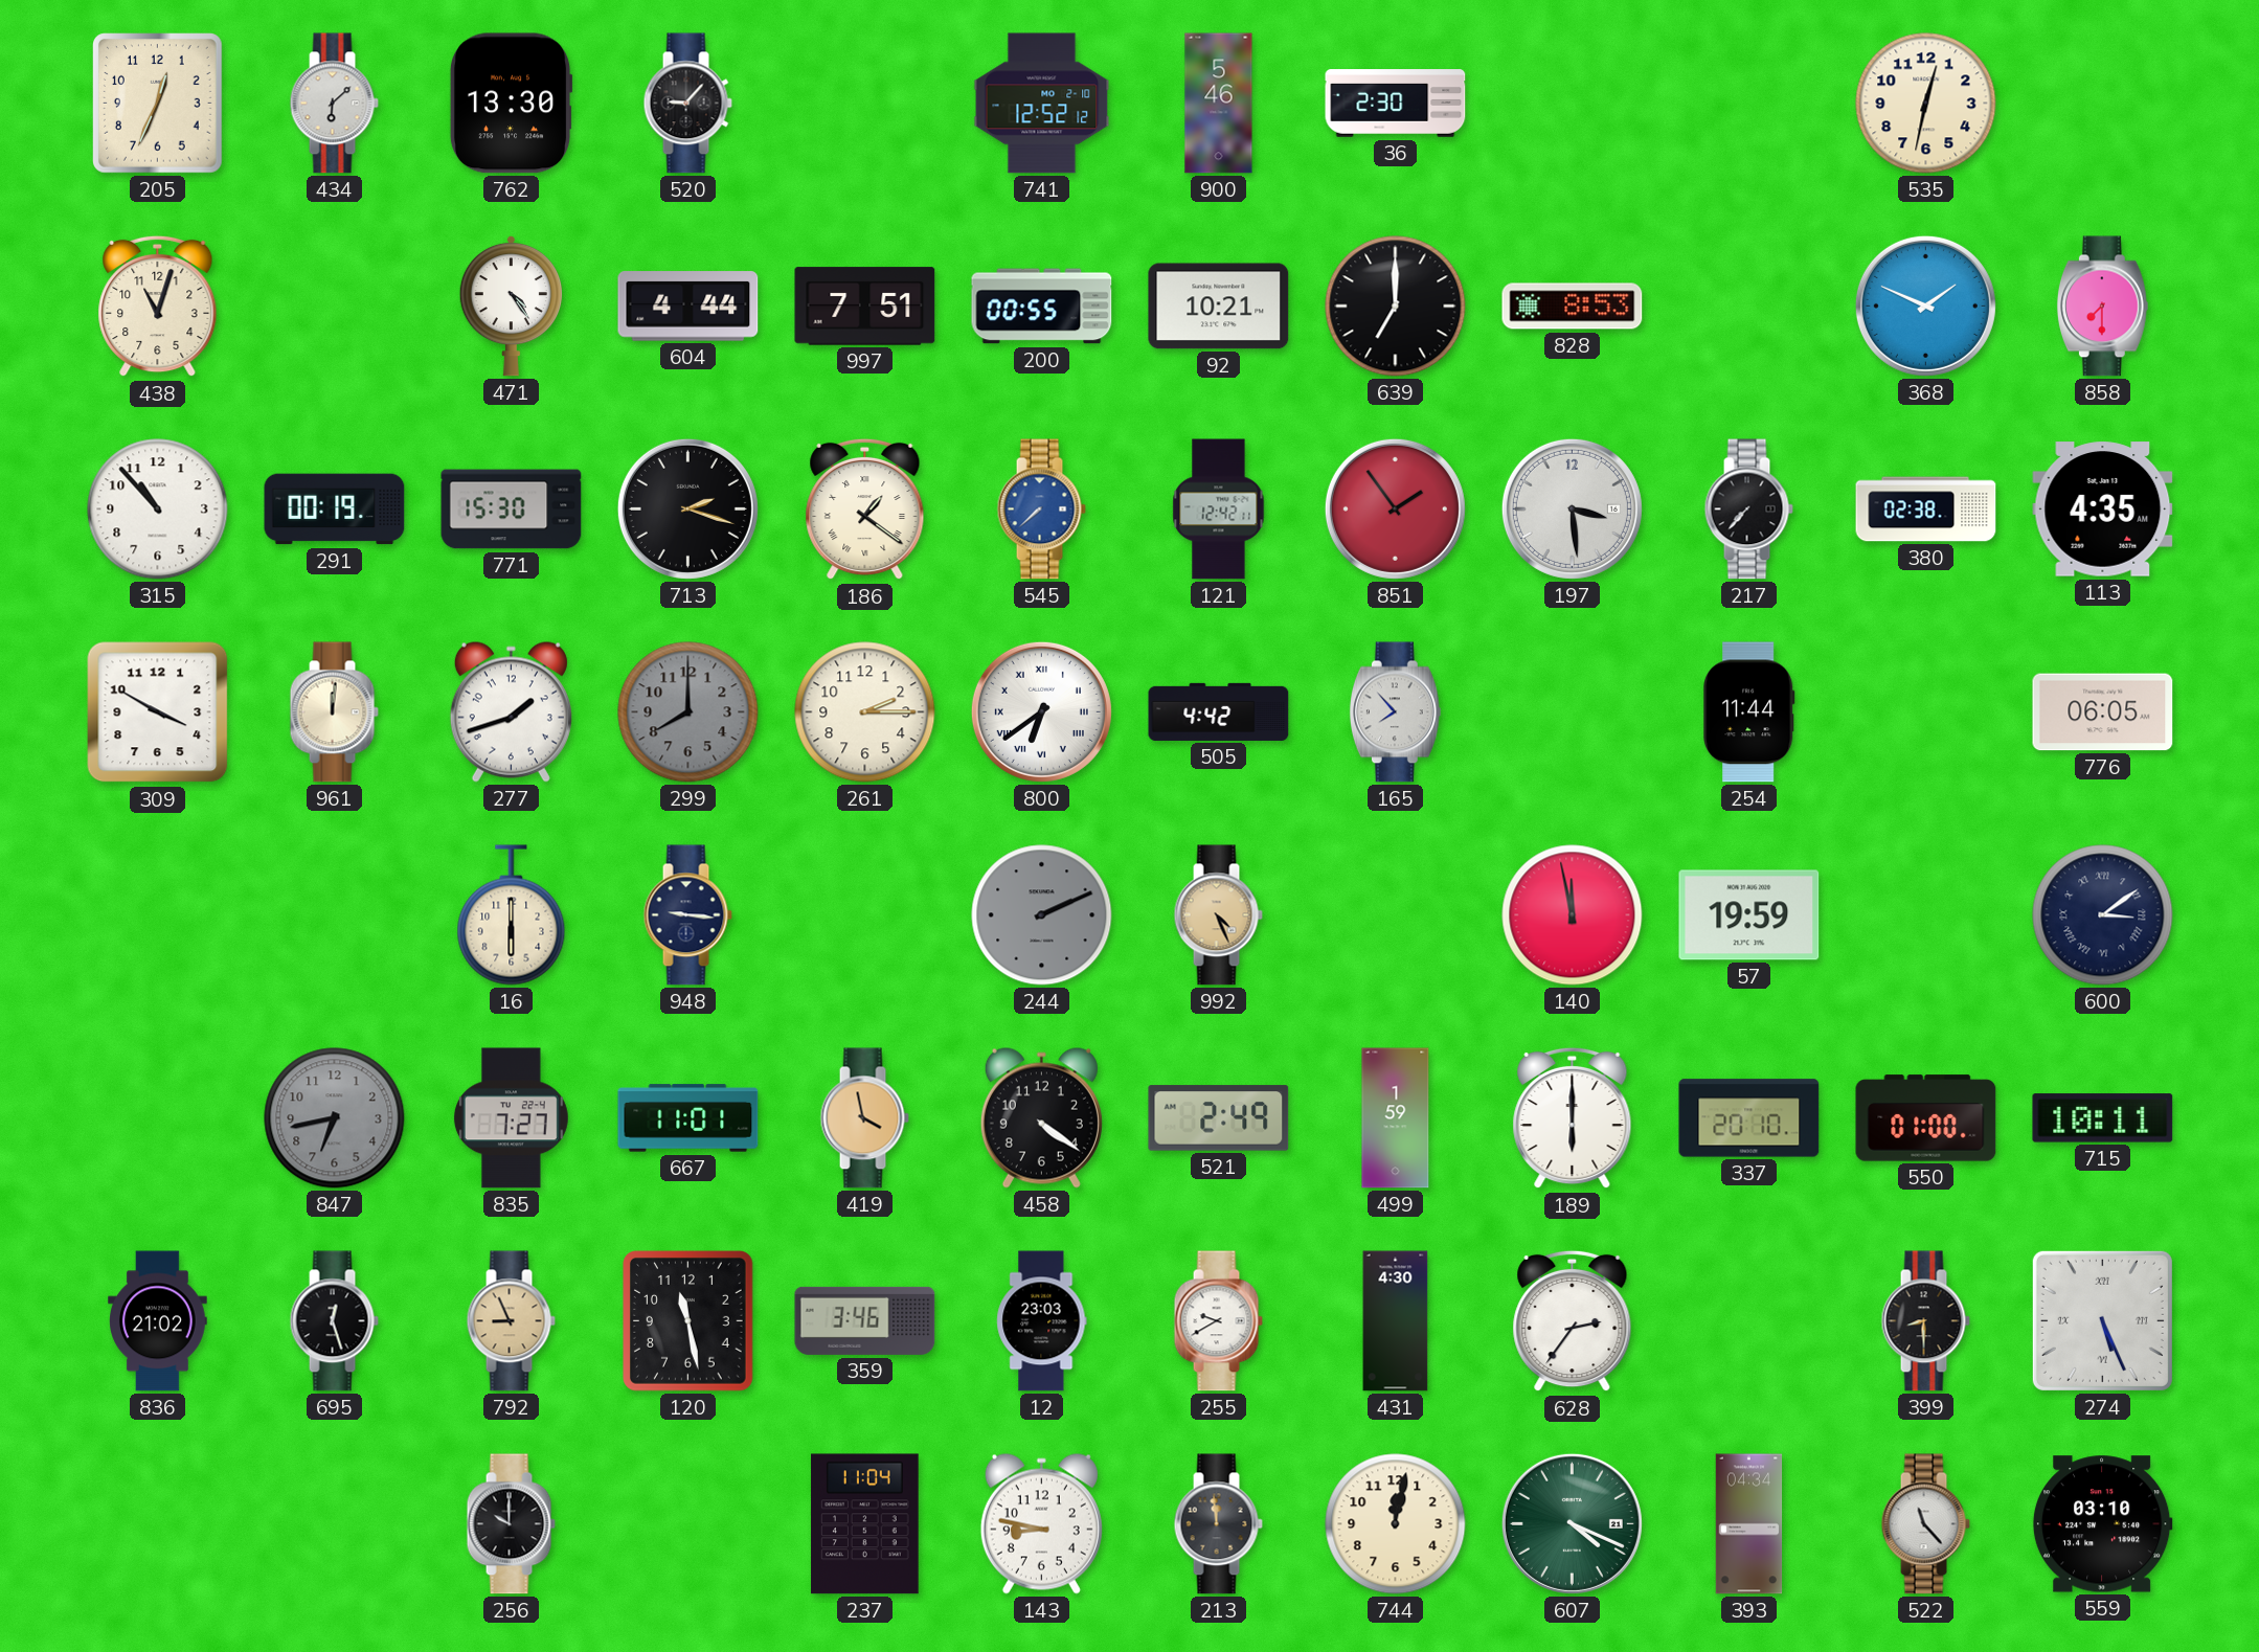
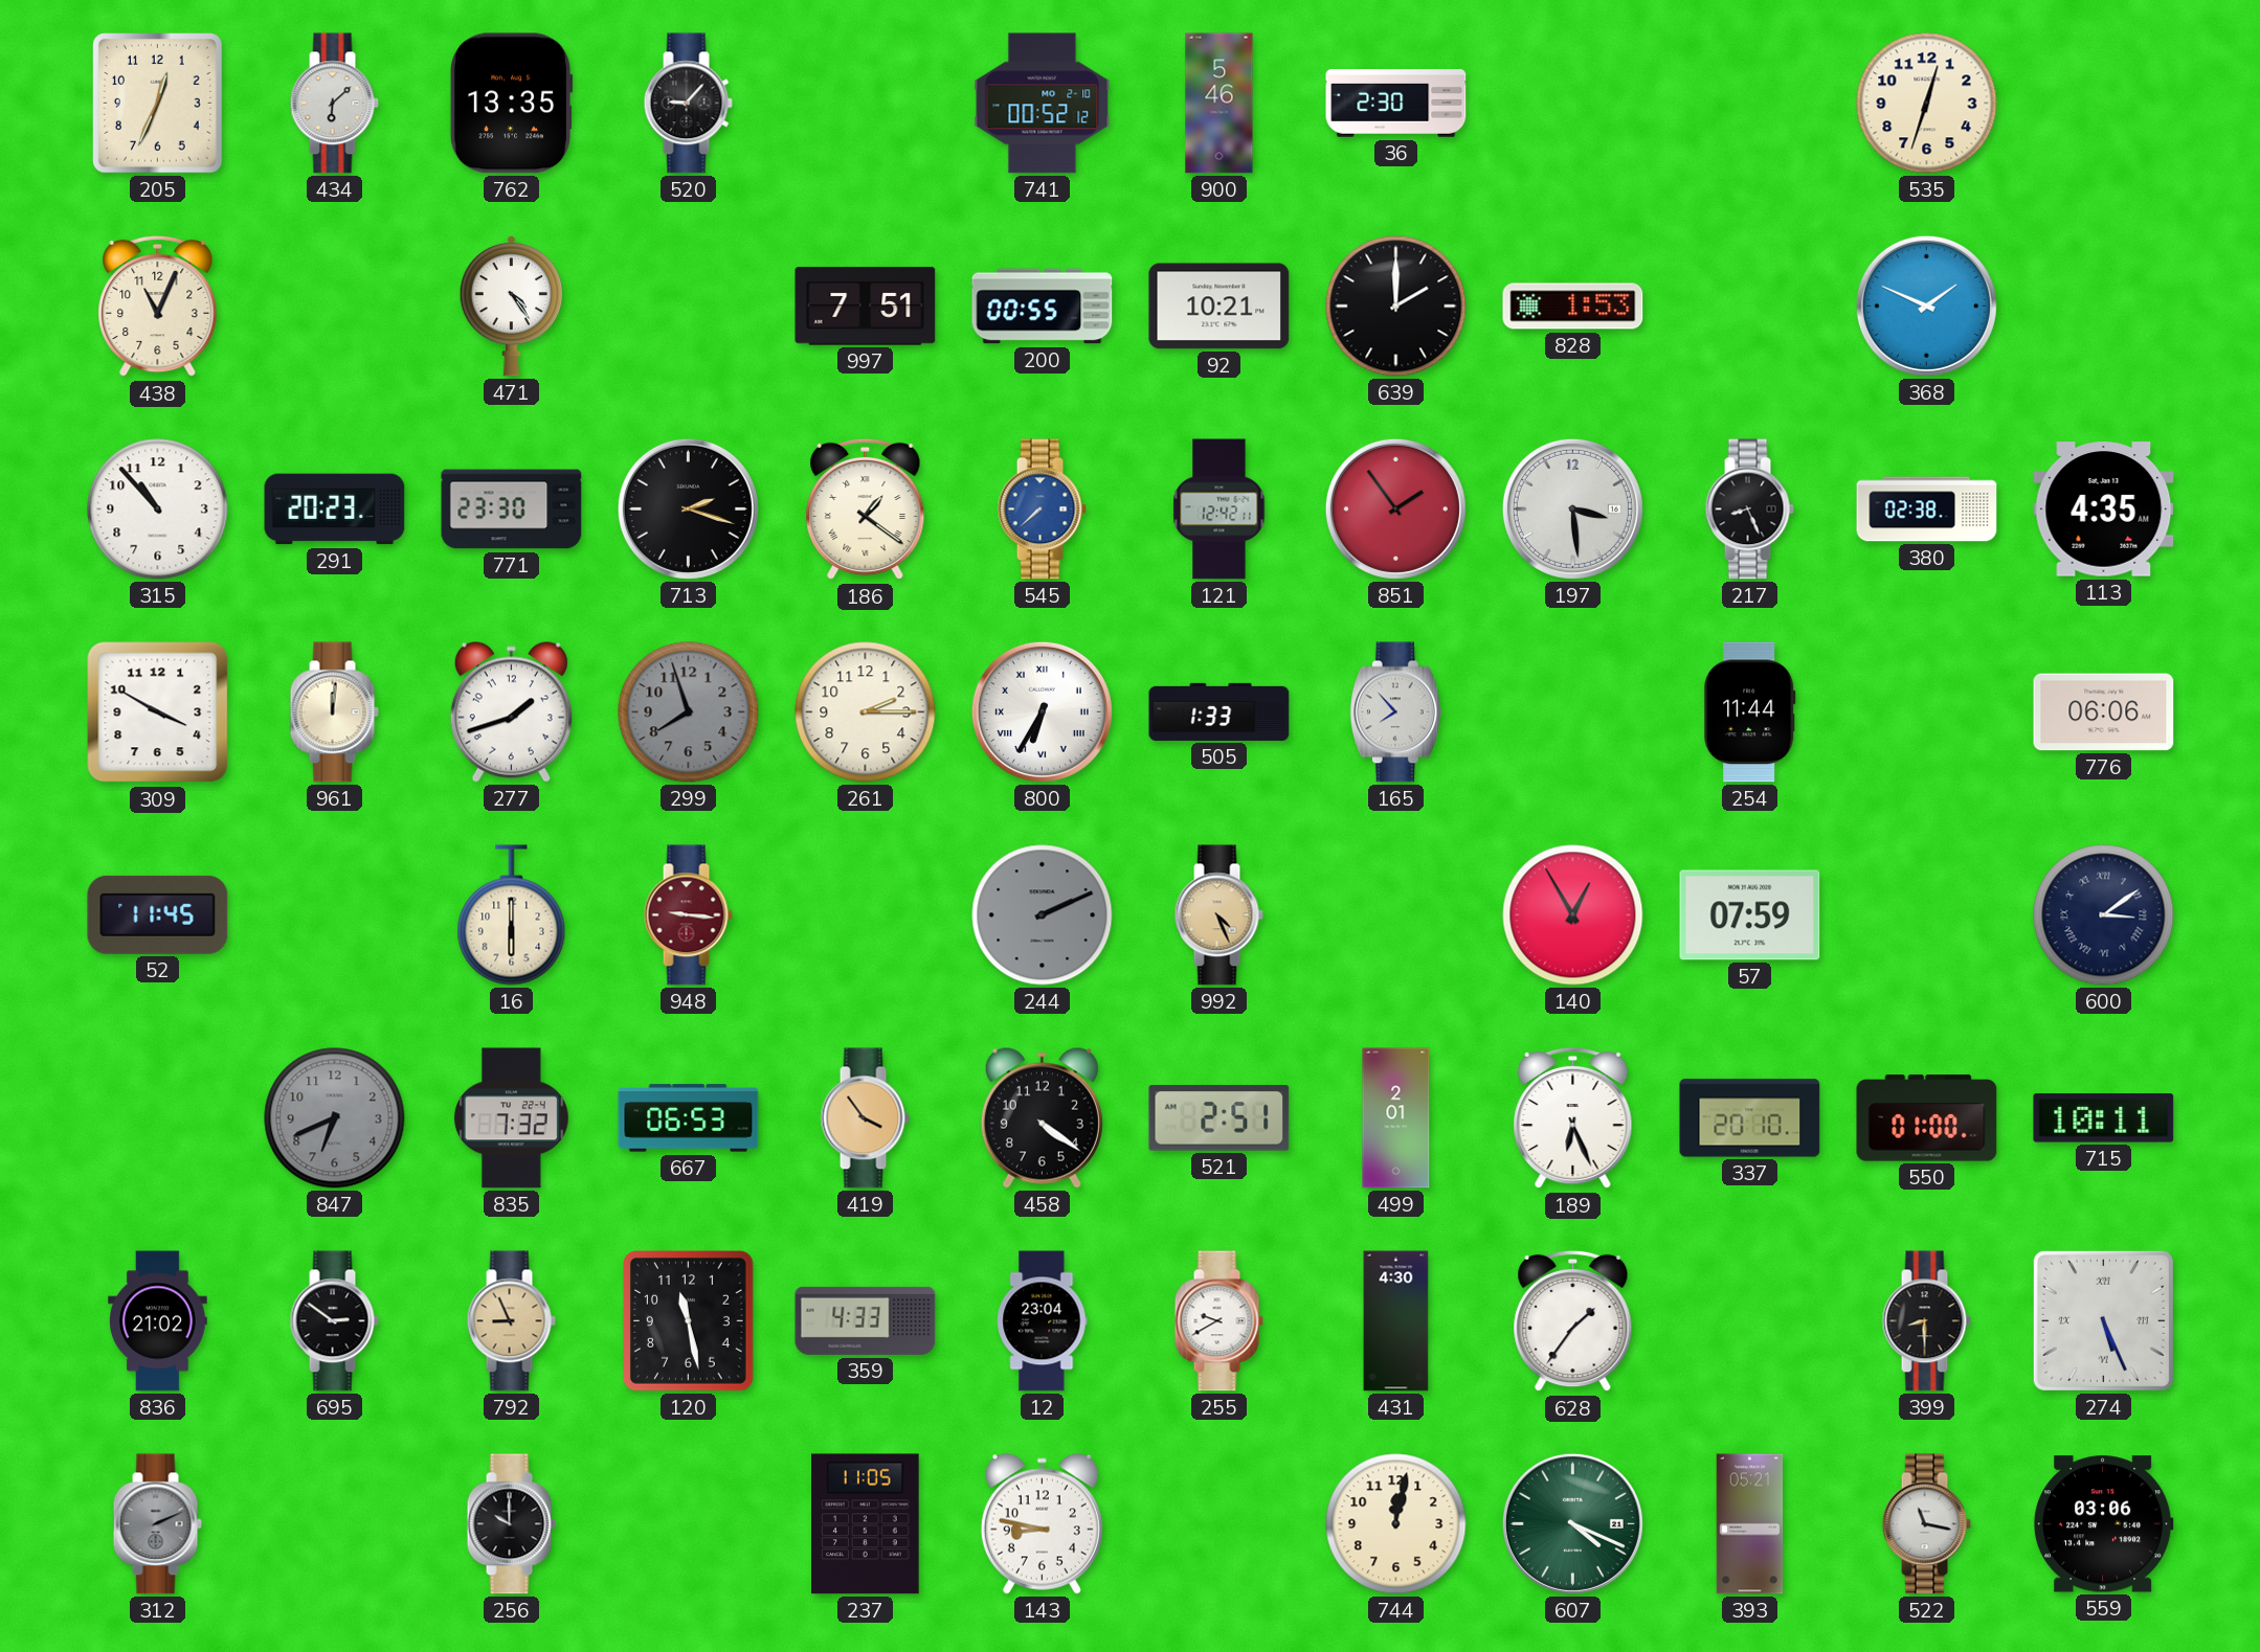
762: 13:30 -> 13:35
741: 12:52 -> 00:52
535: 12:32 -> 12:33
438: 11:03 -> 11:04
604: 4:44 -> none
639: 7:00 -> 2:00
828: 8:53 -> 1:53
858: 7:30 -> none
291: 00:19 -> 20:23
771: 15:30 -> 23:30
217: 7:37 -> 8:26
299: 8:00 -> 7:57
800: 6:39 -> 6:35
505: 4:42 -> 1:33
776: 06:05 -> 06:06
52: none -> 11:45
948 dial: navy -> burgundy
140: 11:58 -> 12:55
57: 19:59 -> 07:59
847: 6:43 -> 6:41
835: 7:27 -> 7:32
667: 11:01 -> 06:53
419: 3:58 -> 3:54
521: 2:49 -> 2:51
499: 1:59 -> 2:01
189: 6:00 -> 6:26
695: 12:27 -> 2:51
359: 3:46 -> 4:33
12: 23:03 -> 23:04
628: 2:36 -> 1:36
312: none -> 2:11
237: 11:04 -> 11:05
213: 11:59 -> none
393: 04:34 -> 05:21
522: 11:23 -> 11:17
559: 03:10 -> 03:06
